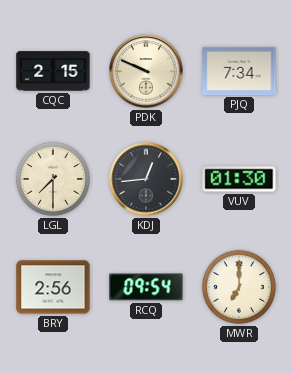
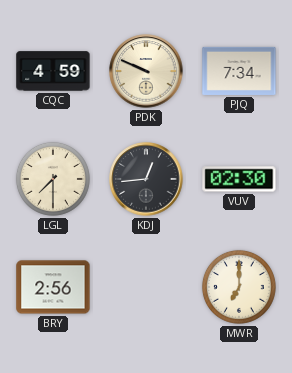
CQC: 2:15 -> 4:59
VUV: 01:30 -> 02:30
RCQ: 09:54 -> none
